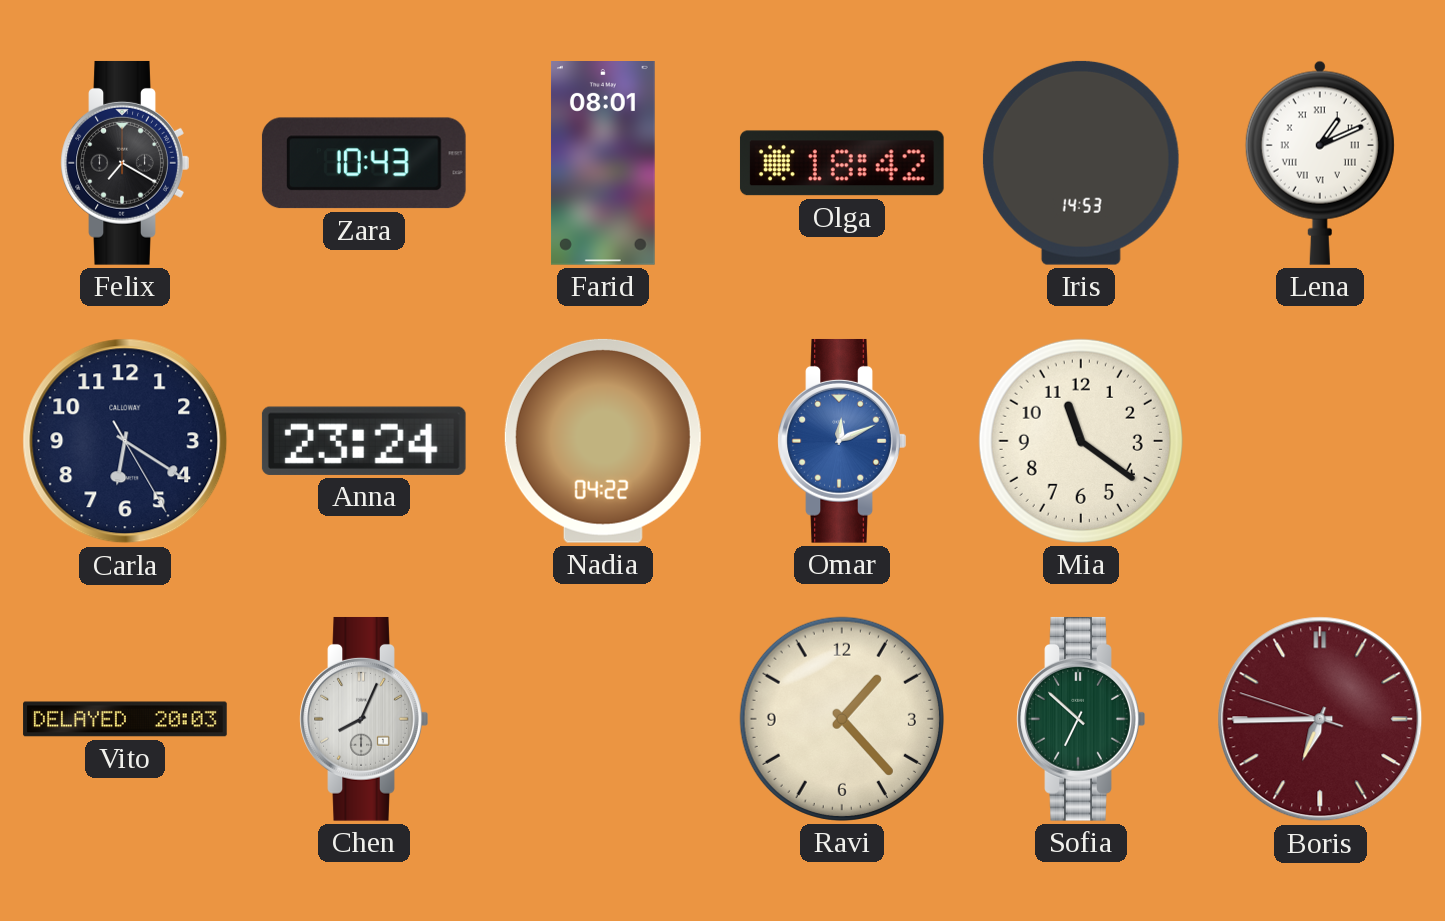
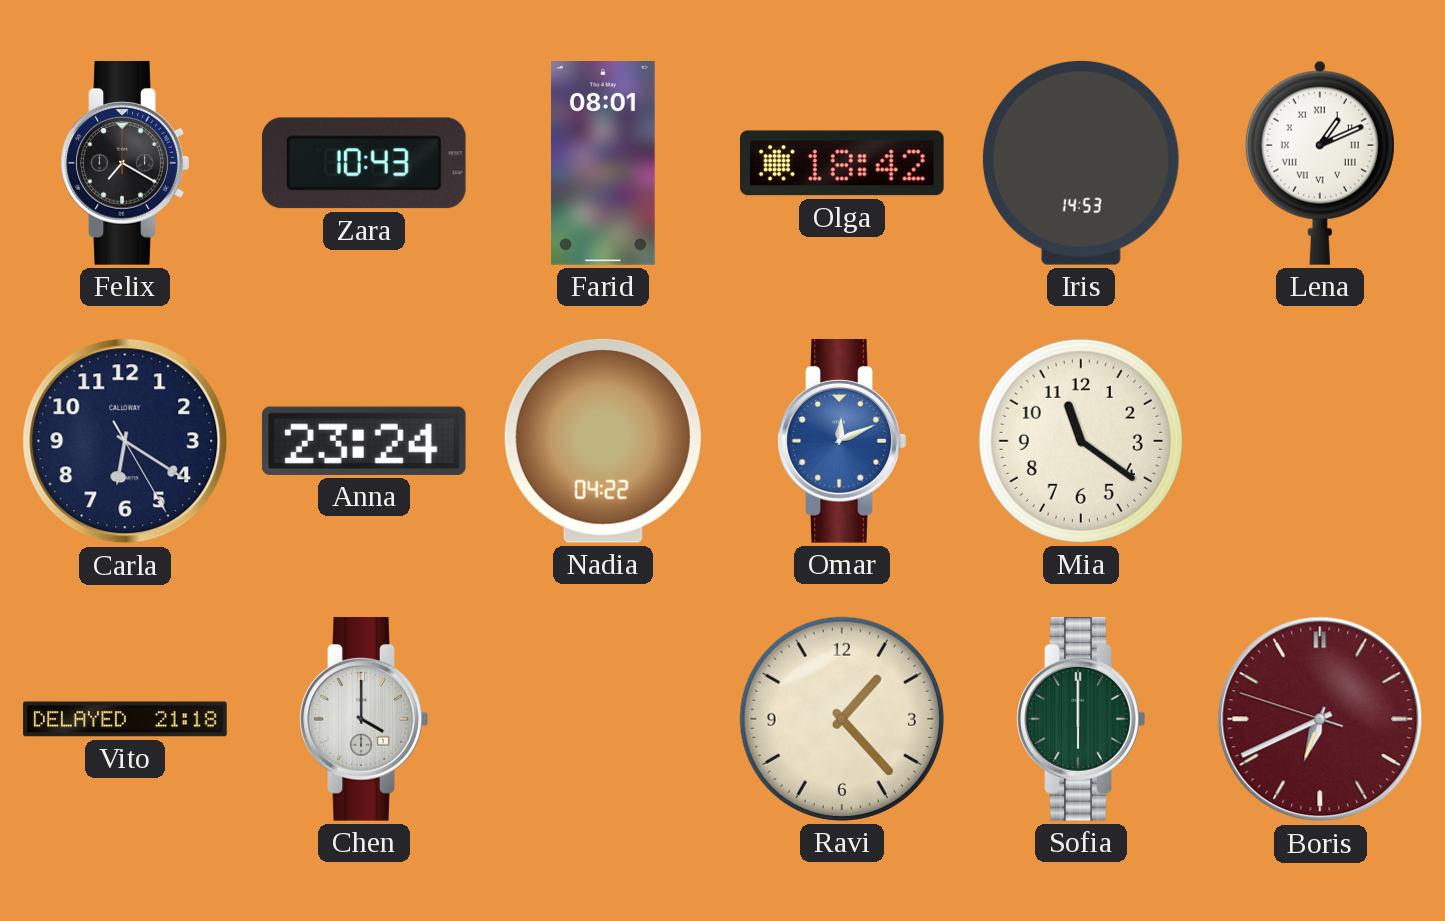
Vito: 20:03 -> 21:18
Chen: 8:04 -> 4:00
Sofia: 6:52 -> 6:00
Boris: 6:44 -> 6:40
